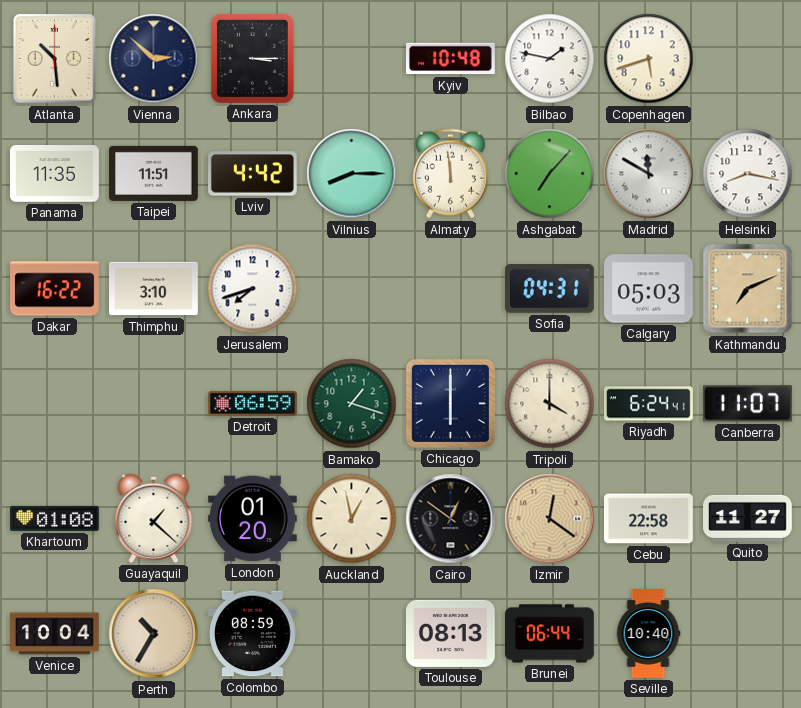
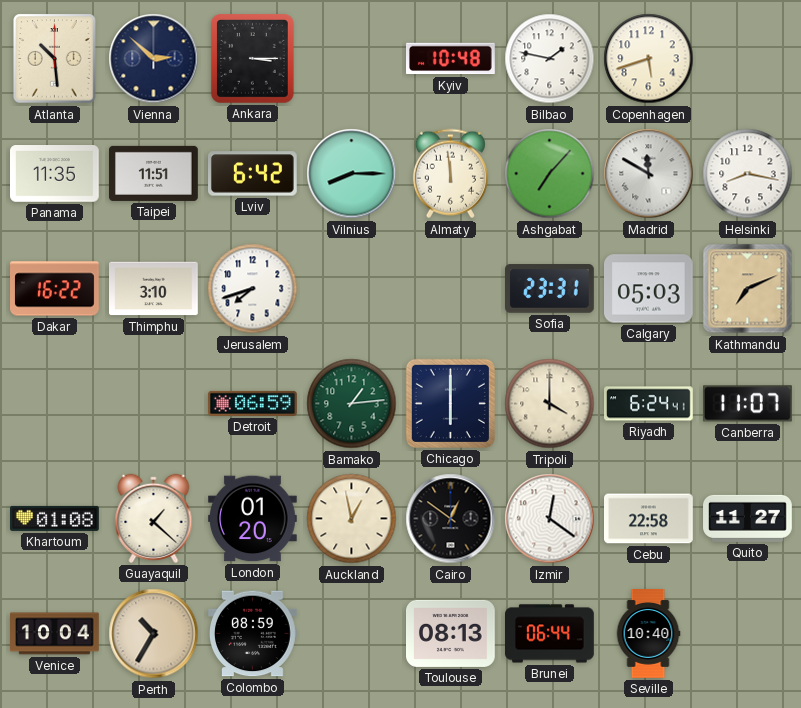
Lviv: 4:42 -> 6:42
Sofia: 04:31 -> 23:31
Bamako: 1:18 -> 1:14
Izmir dial: champagne -> white
